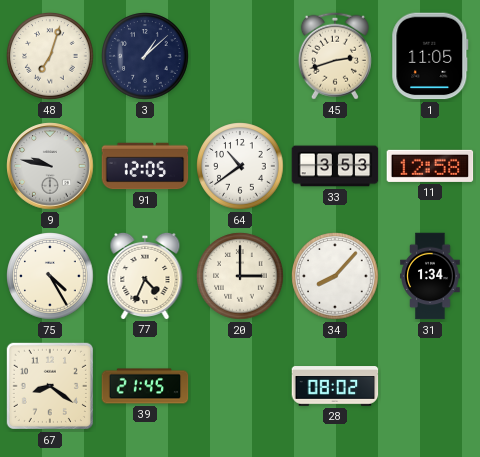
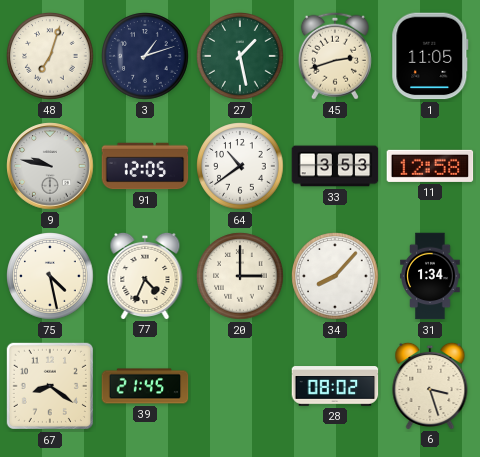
3: 1:08 -> 1:12
27: none -> 1:28
75: 4:25 -> 4:28
6: none -> 3:27
